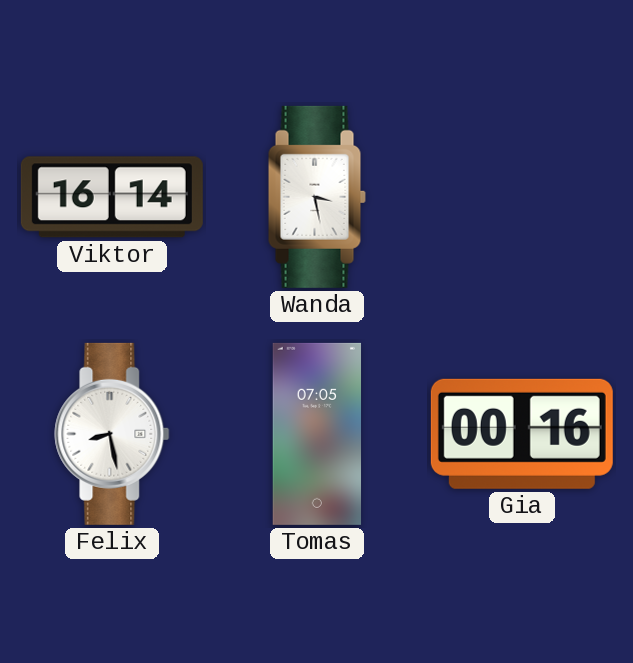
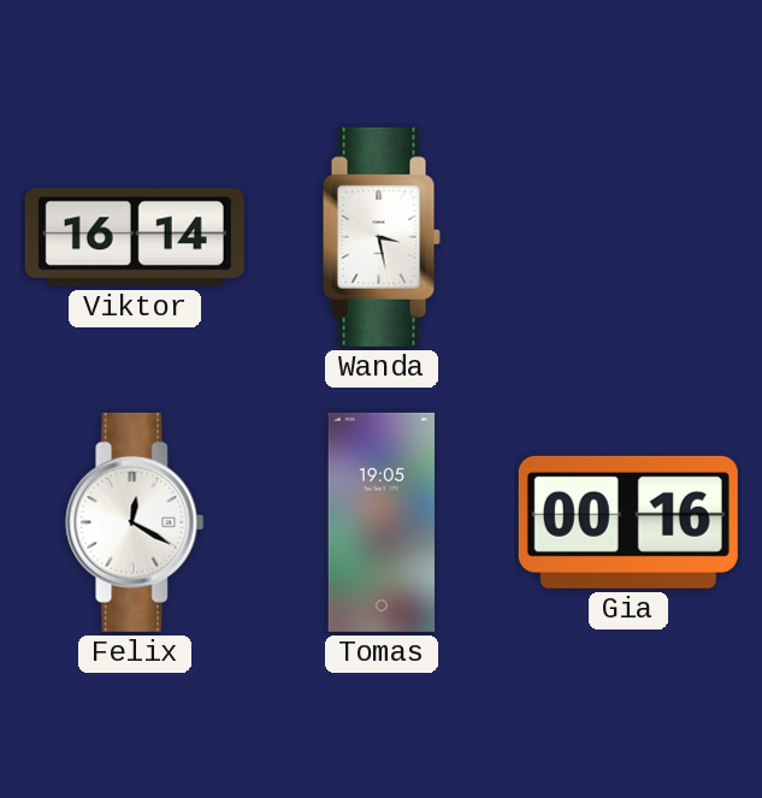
Felix: 8:28 -> 12:20
Tomas: 07:05 -> 19:05
